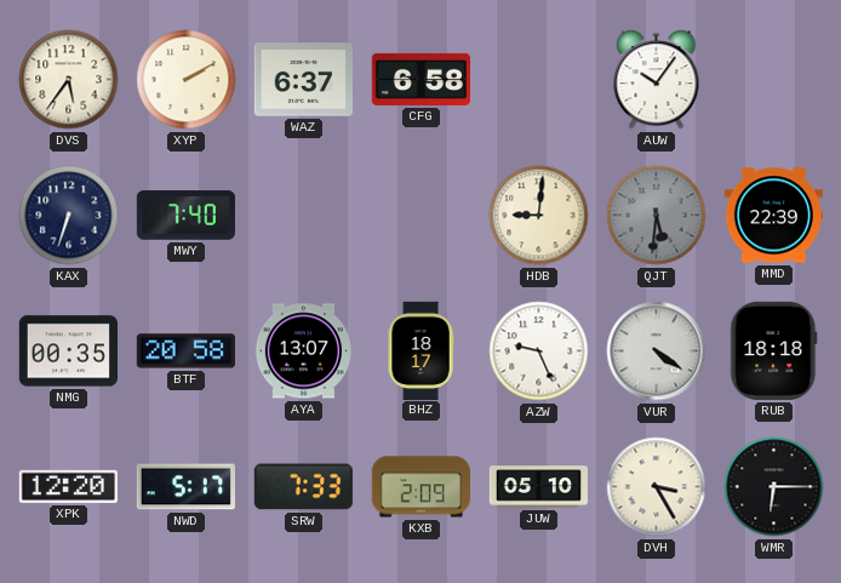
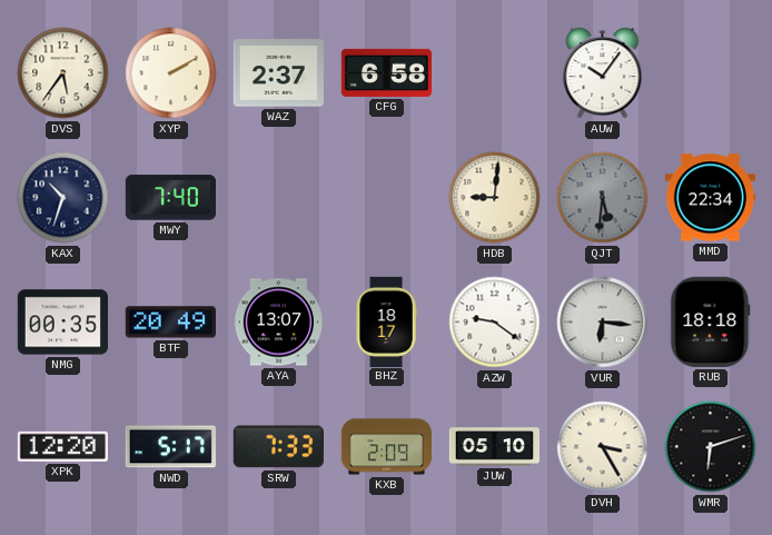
WAZ: 6:37 -> 2:37
KAX: 6:33 -> 10:33
MMD: 22:39 -> 22:34
BTF: 20:58 -> 20:49
AZW: 9:26 -> 9:21
VUR: 4:21 -> 6:16
WMR: 6:15 -> 6:12
